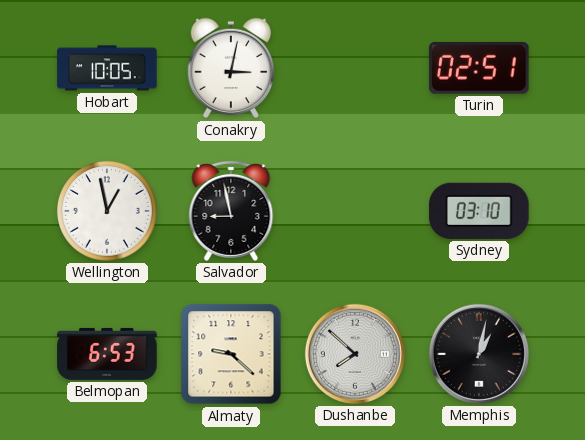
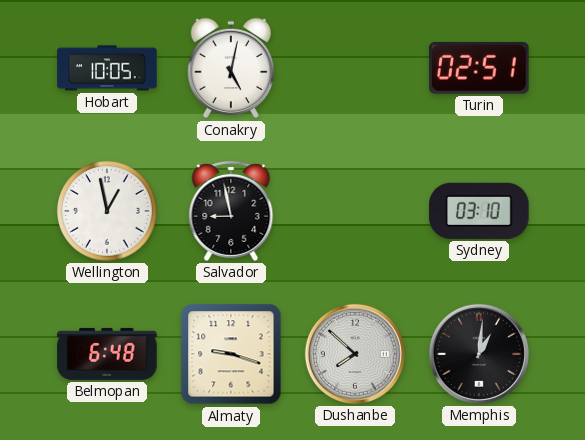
Conakry: 3:02 -> 5:02
Belmopan: 6:53 -> 6:48
Almaty: 9:22 -> 9:18
Memphis: 1:02 -> 1:01
